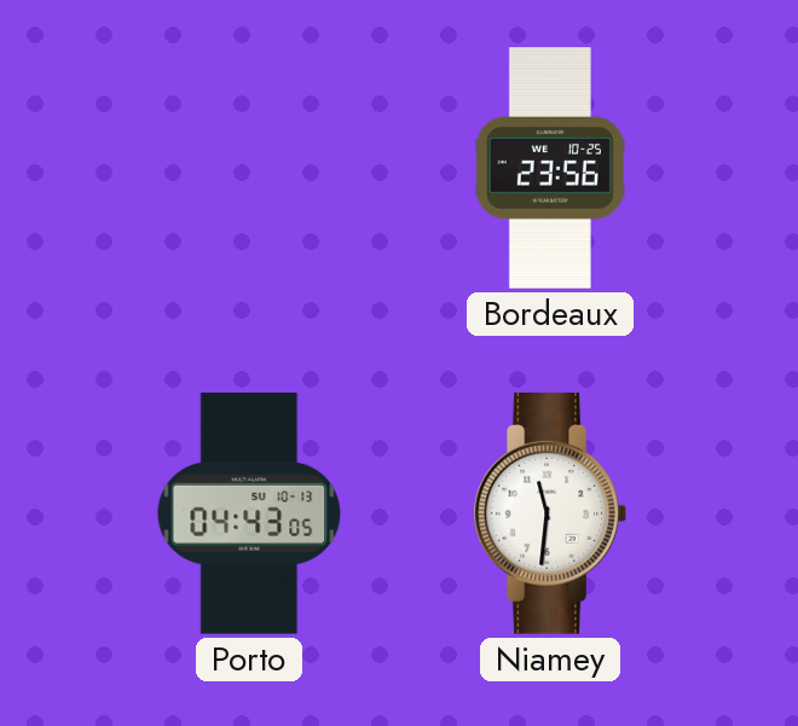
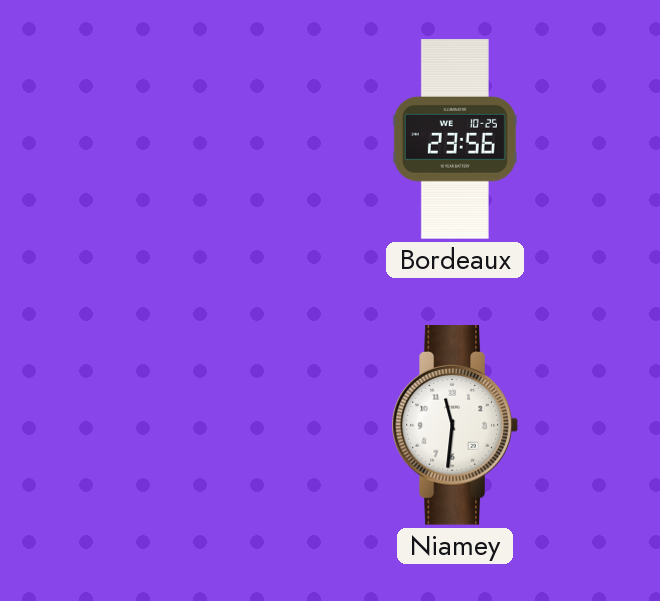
Porto: 04:43 -> none
